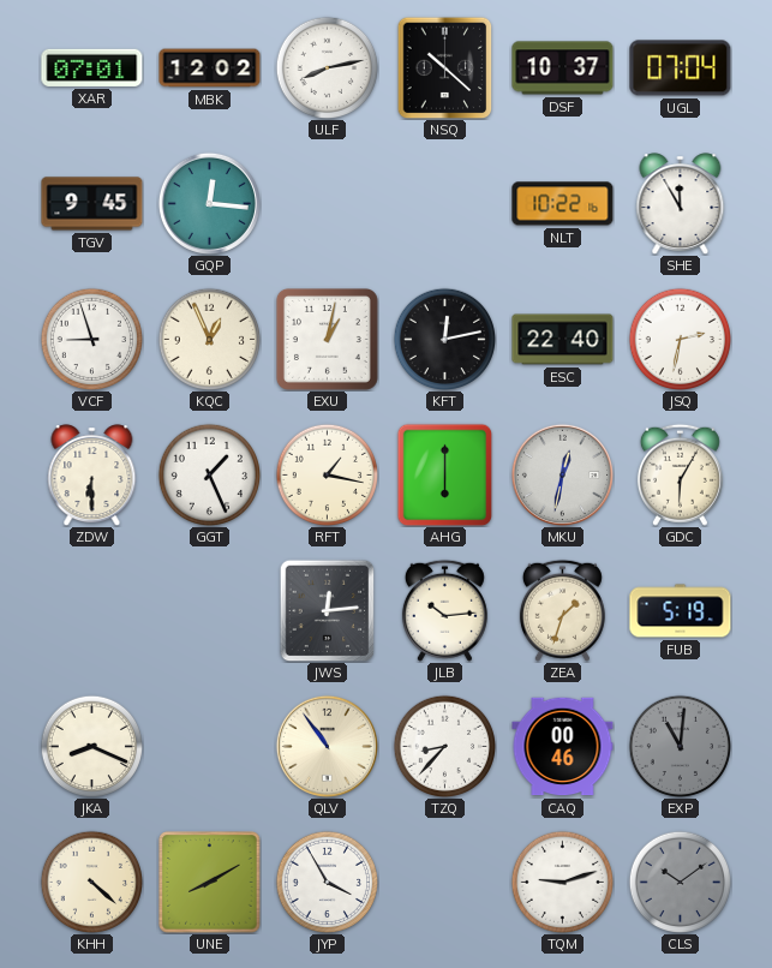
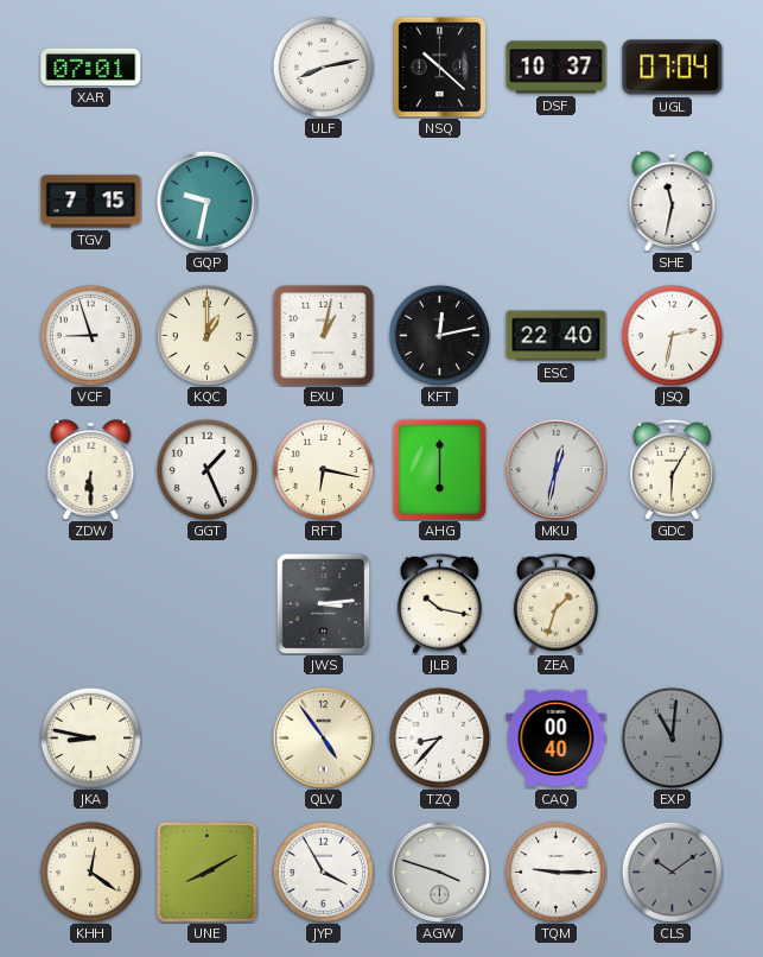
MBK: 12:02 -> none
TGV: 9:45 -> 7:15
GQP: 12:16 -> 9:32
NLT: 10:22 -> none
SHE: 11:55 -> 11:32
KQC: 12:56 -> 1:00
RFT: 1:17 -> 6:17
JWS: 12:14 -> 3:14
JLB: 10:14 -> 10:17
FUB: 5:19 -> none
JKA: 8:19 -> 8:47
QLV: 10:54 -> 4:54
CAQ: 00:46 -> 00:40
KHH: 4:22 -> 12:21
AGW: none -> 3:48
TQM: 9:12 -> 9:15
